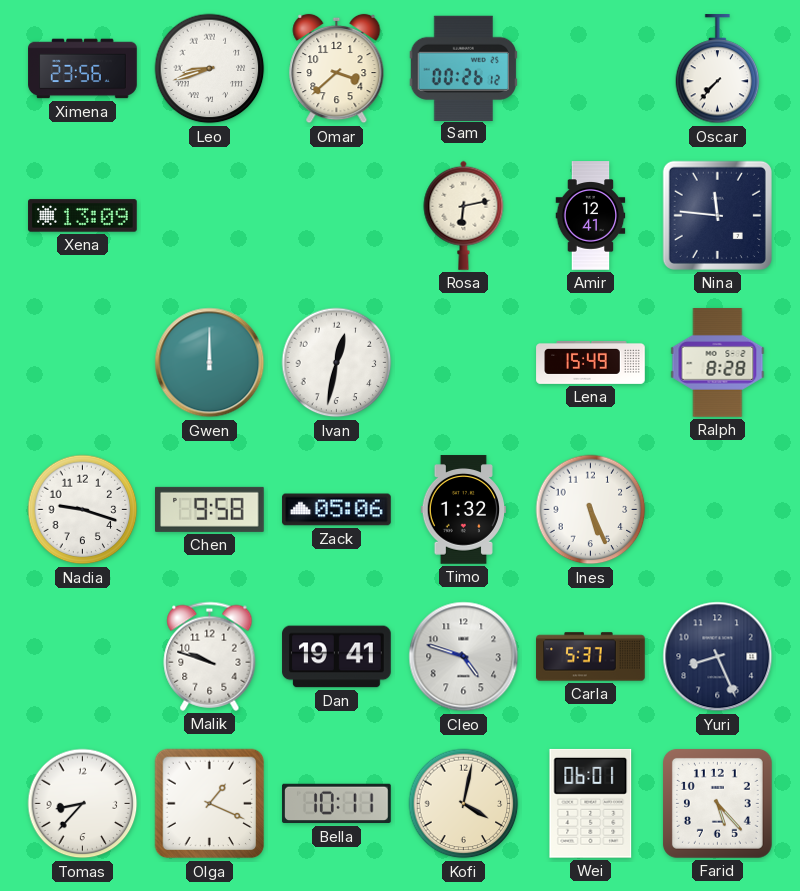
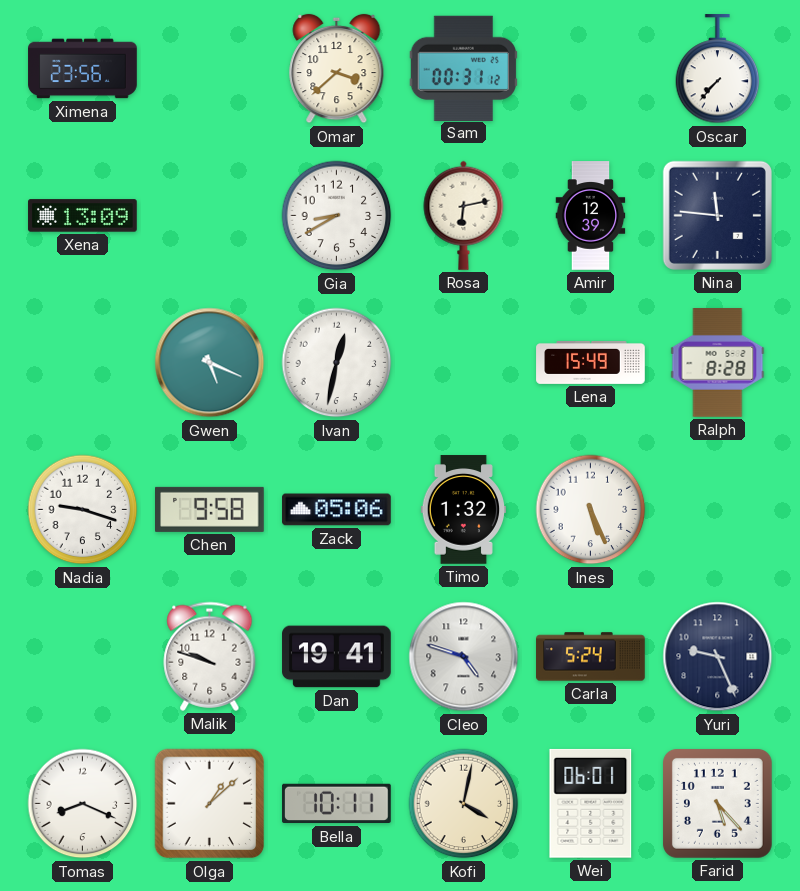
Leo: 8:42 -> none
Sam: 00:26 -> 00:31
Gia: none -> 8:40
Amir: 12:41 -> 12:39
Gwen: 12:00 -> 5:19
Carla: 5:37 -> 5:24
Yuri: 8:26 -> 9:26
Tomas: 8:37 -> 8:19
Olga: 1:19 -> 1:08
